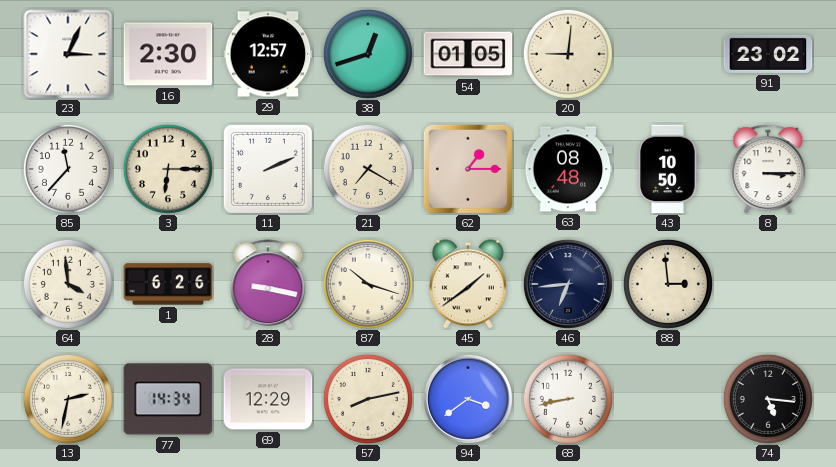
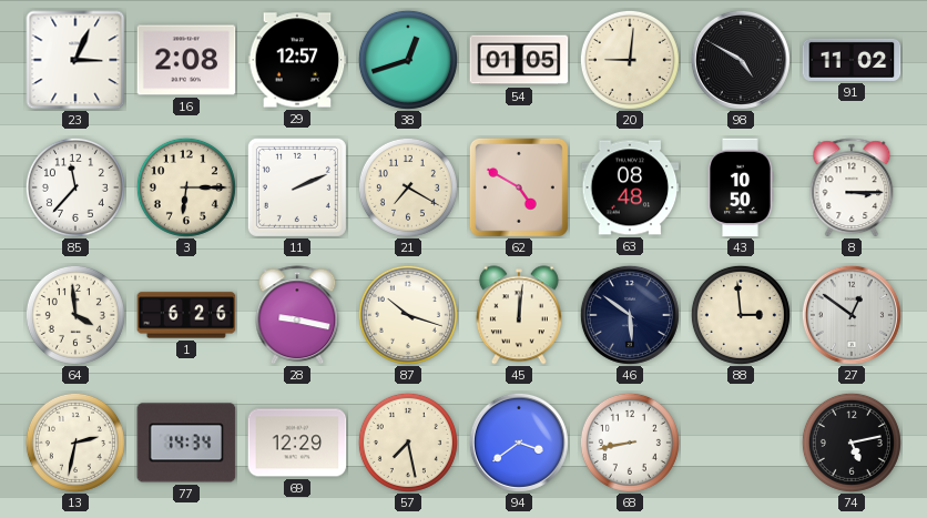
16: 2:30 -> 2:08
98: none -> 4:50
91: 23:02 -> 11:02
62: 1:15 -> 4:50
45: 1:39 -> 12:01
46: 6:44 -> 5:51
27: none -> 12:51
57: 8:13 -> 7:28
74: 5:16 -> 5:13
